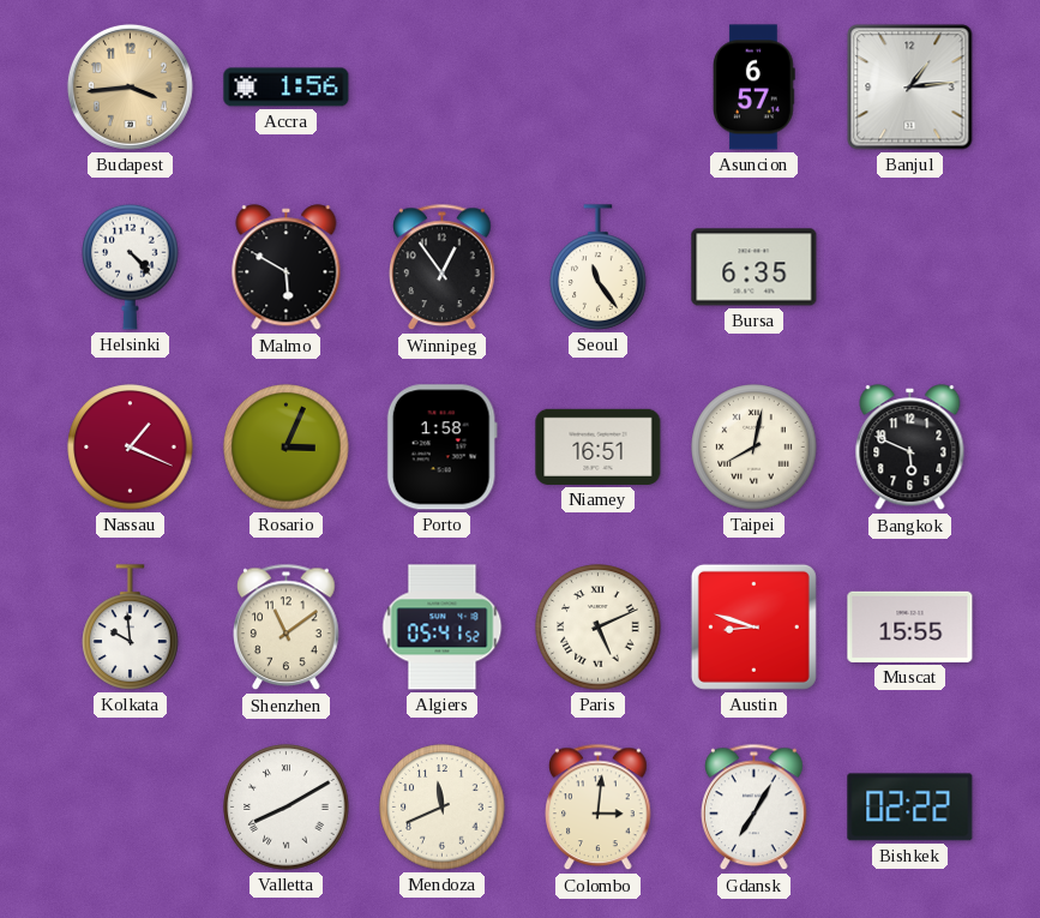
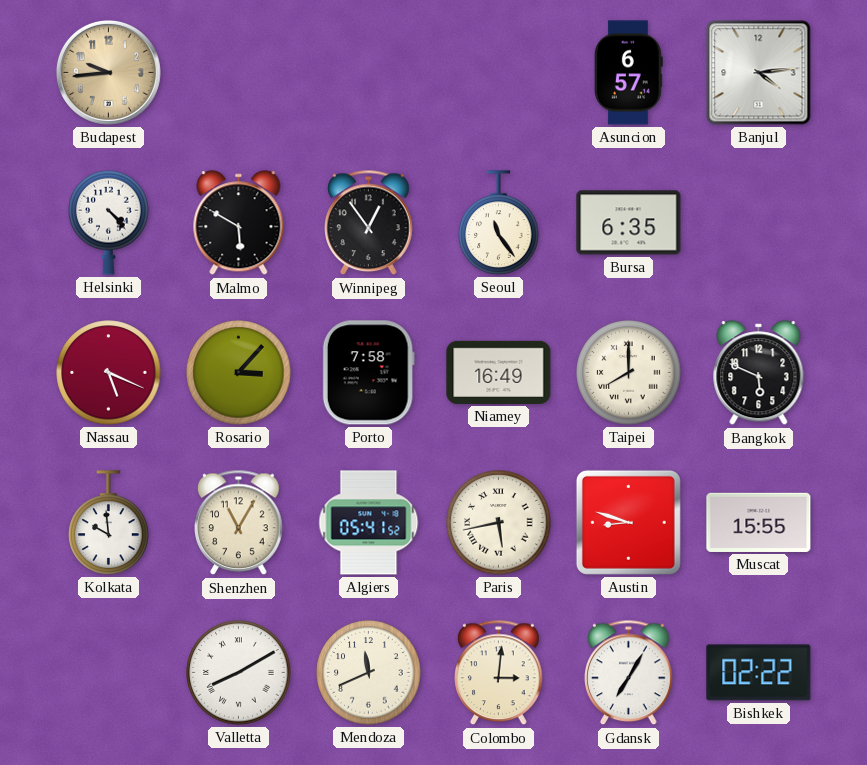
Budapest: 3:44 -> 9:44
Accra: 1:56 -> none
Banjul: 1:14 -> 4:14
Nassau: 1:19 -> 5:19
Rosario: 3:04 -> 3:07
Porto: 1:58 -> 7:58
Niamey: 16:51 -> 16:49
Taipei: 8:02 -> 8:00
Shenzhen: 11:09 -> 11:05
Paris: 5:11 -> 5:43
